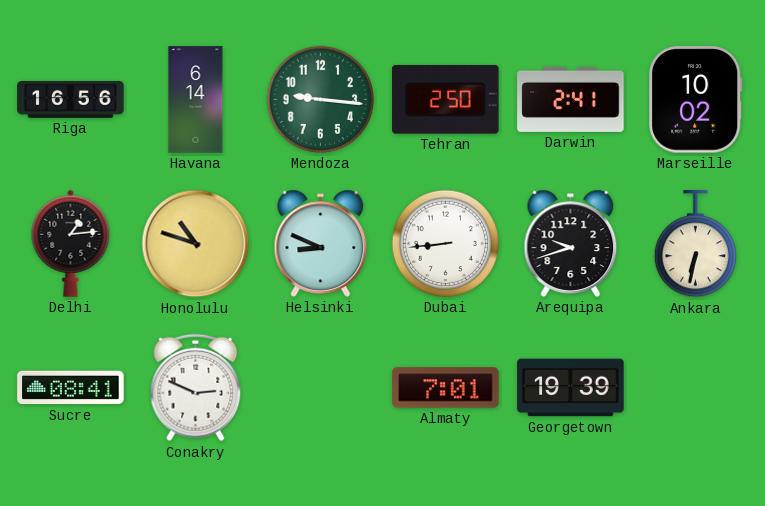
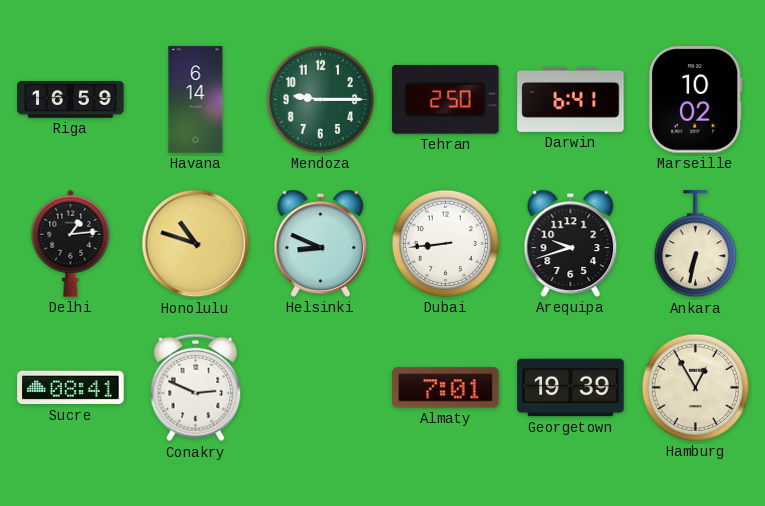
Riga: 16:56 -> 16:59
Mendoza: 9:16 -> 9:15
Darwin: 2:41 -> 6:41
Hamburg: none -> 12:55
